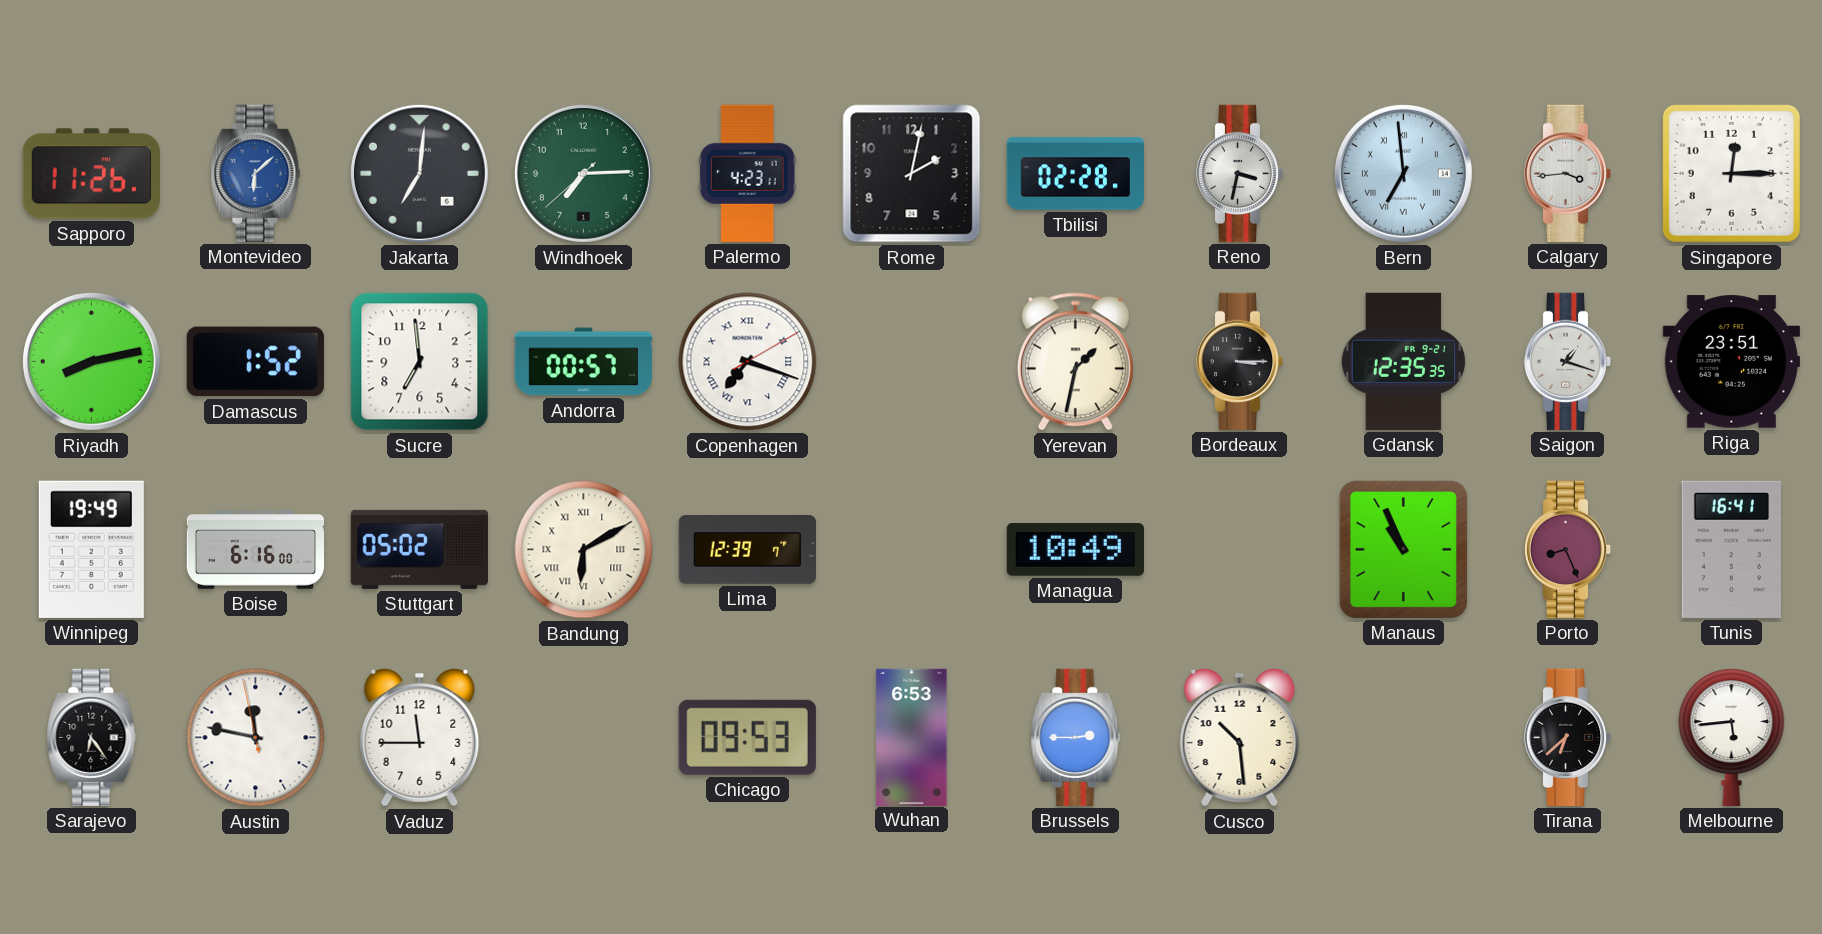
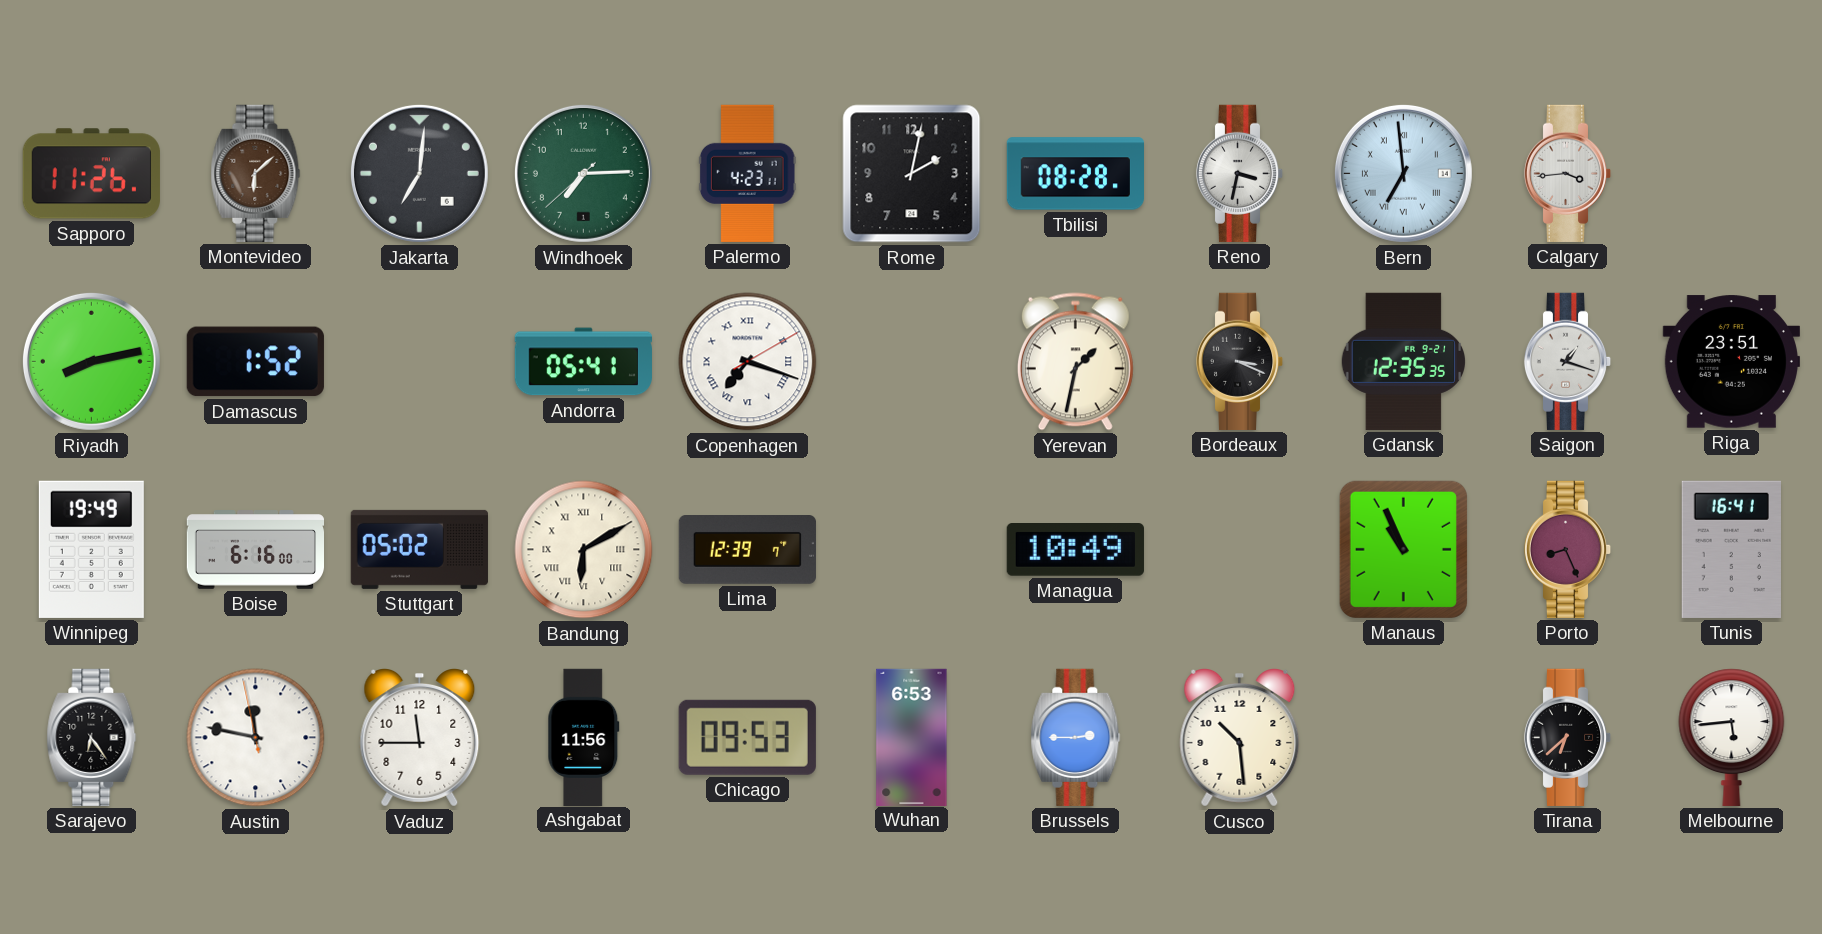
Montevideo dial: blue -> brown
Tbilisi: 02:28 -> 08:28
Singapore: 12:15 -> none
Sucre: 6:59 -> none
Andorra: 00:57 -> 05:41
Bordeaux: 3:15 -> 3:19
Ashgabat: none -> 11:56
